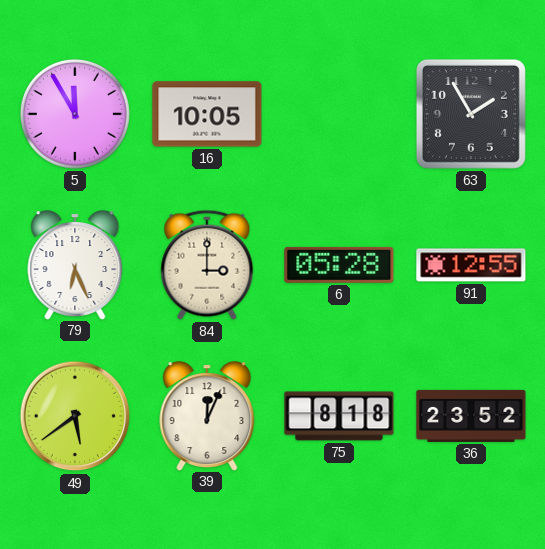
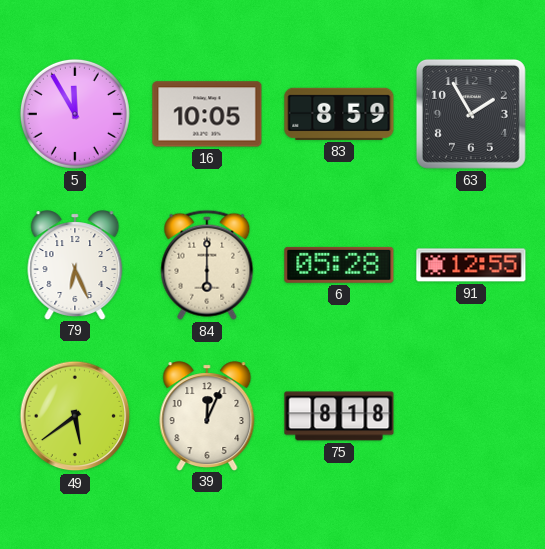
83: none -> 8:59
84: 3:00 -> 6:00
36: 23:52 -> none
